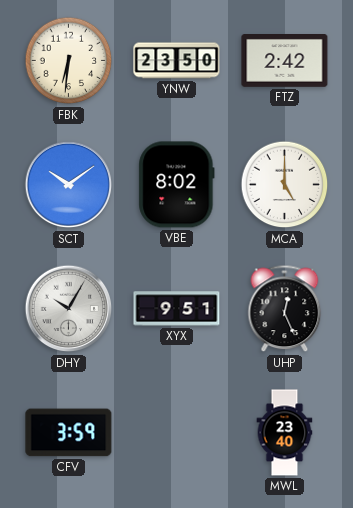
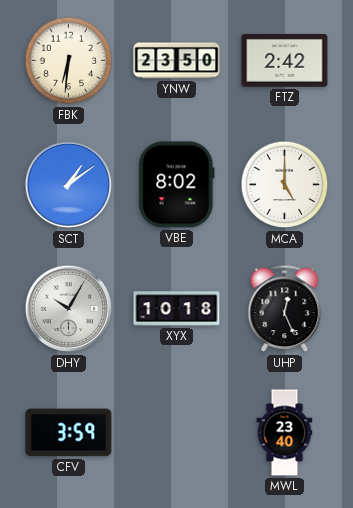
SCT: 10:09 -> 1:09
XYX: 9:51 -> 10:18
